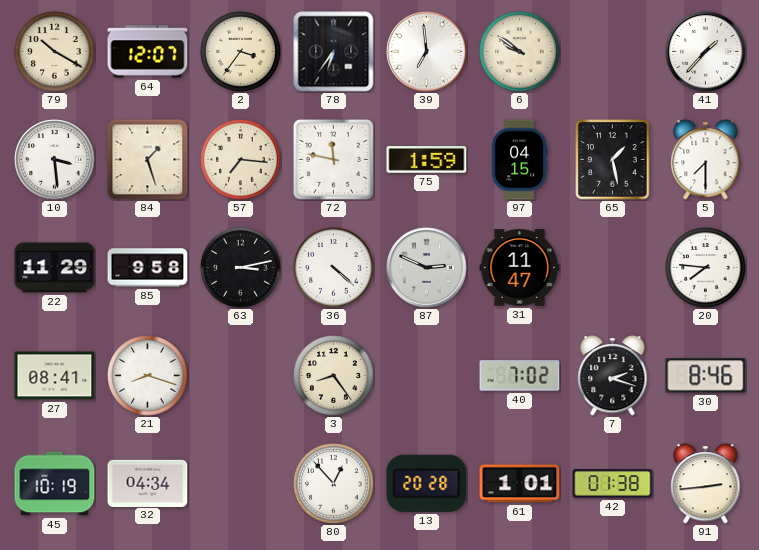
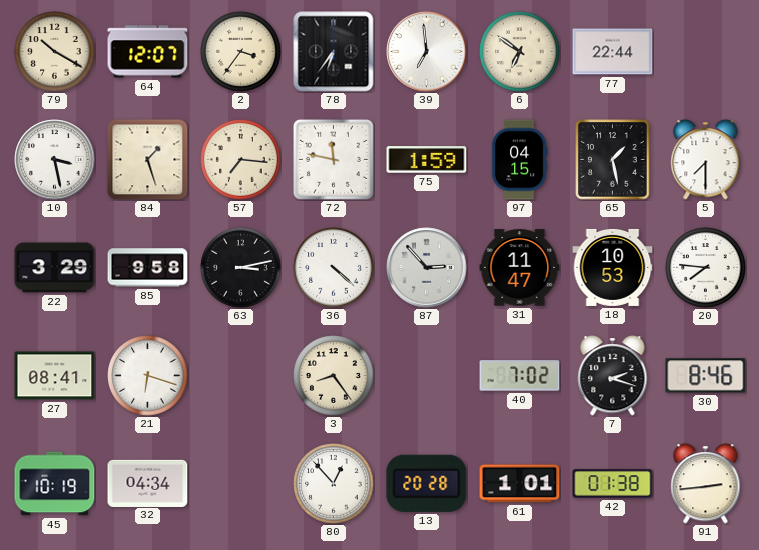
6: 9:51 -> 6:51
77: none -> 22:44
41: 1:37 -> none
10: 3:29 -> 3:28
22: 11:29 -> 3:29
87: 2:49 -> 2:53
18: none -> 10:53
21: 8:18 -> 6:18
